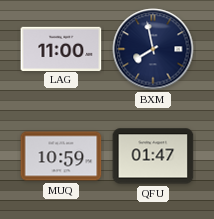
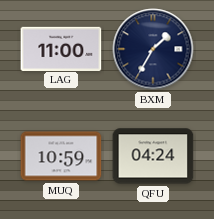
BXM: 7:58 -> 1:35
QFU: 01:47 -> 04:24
